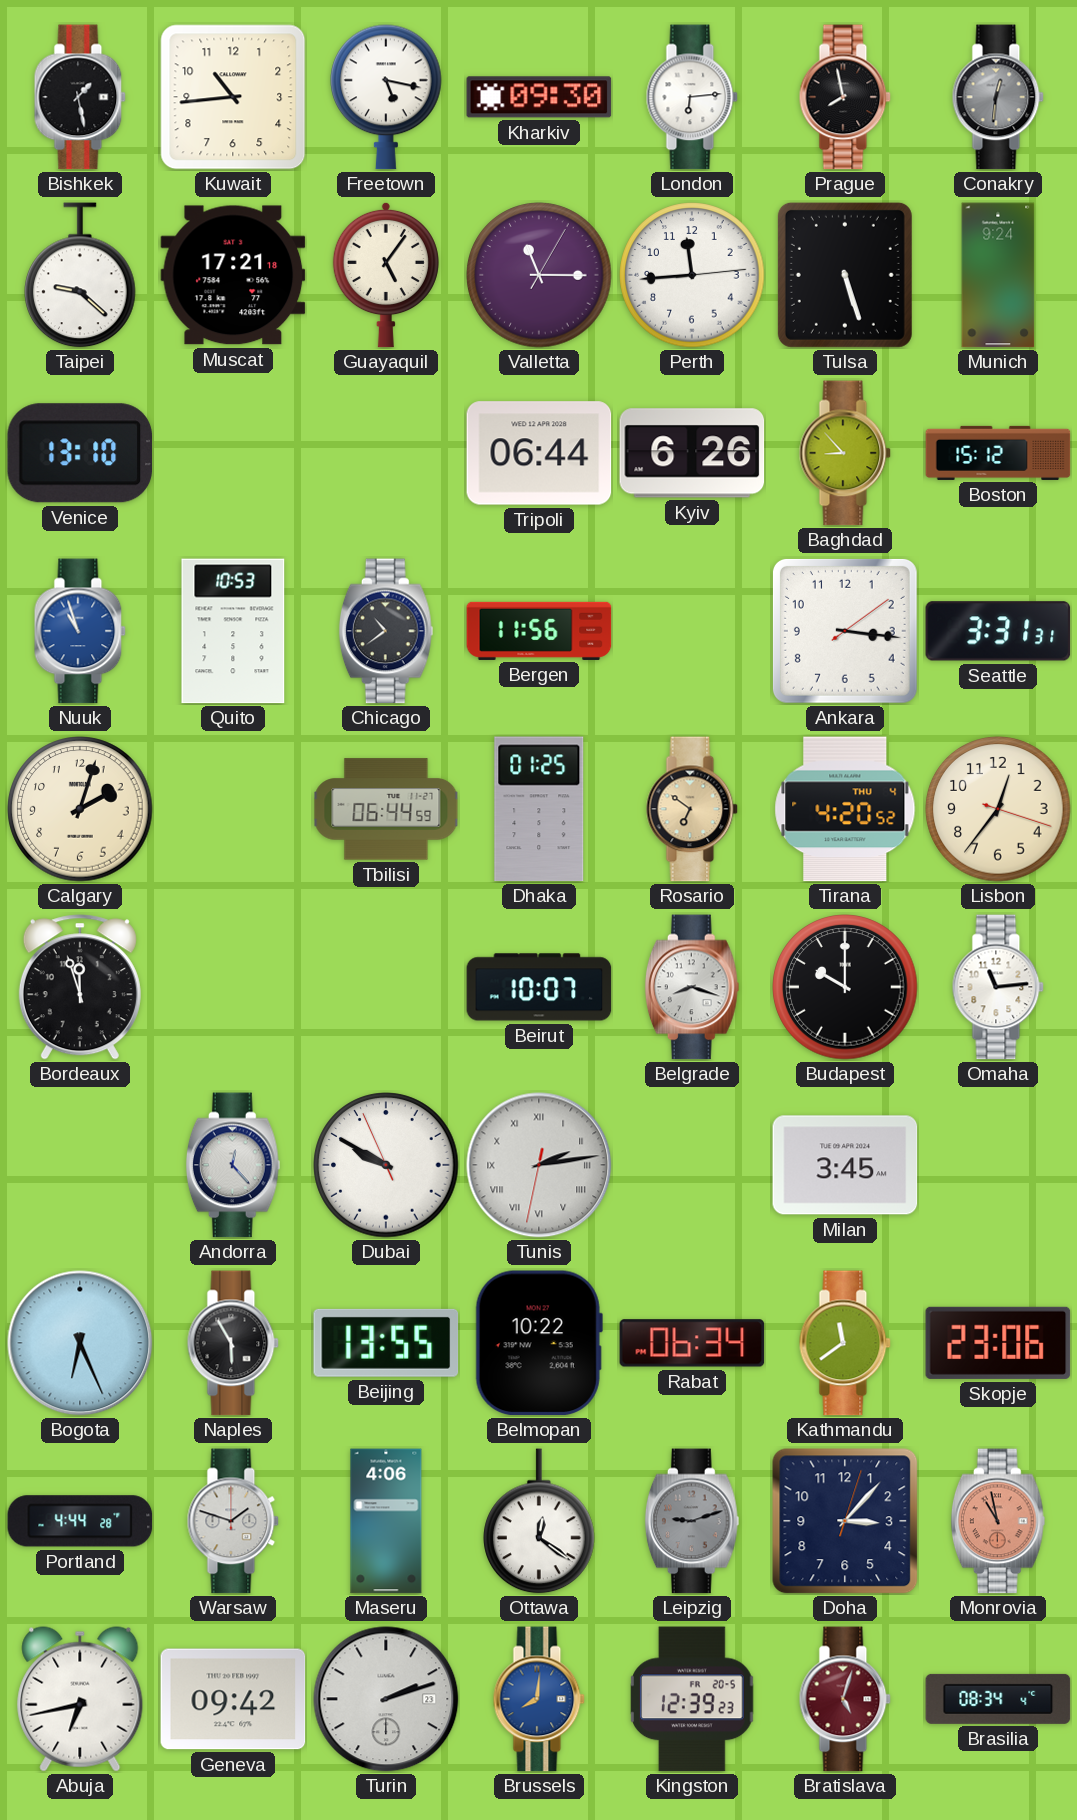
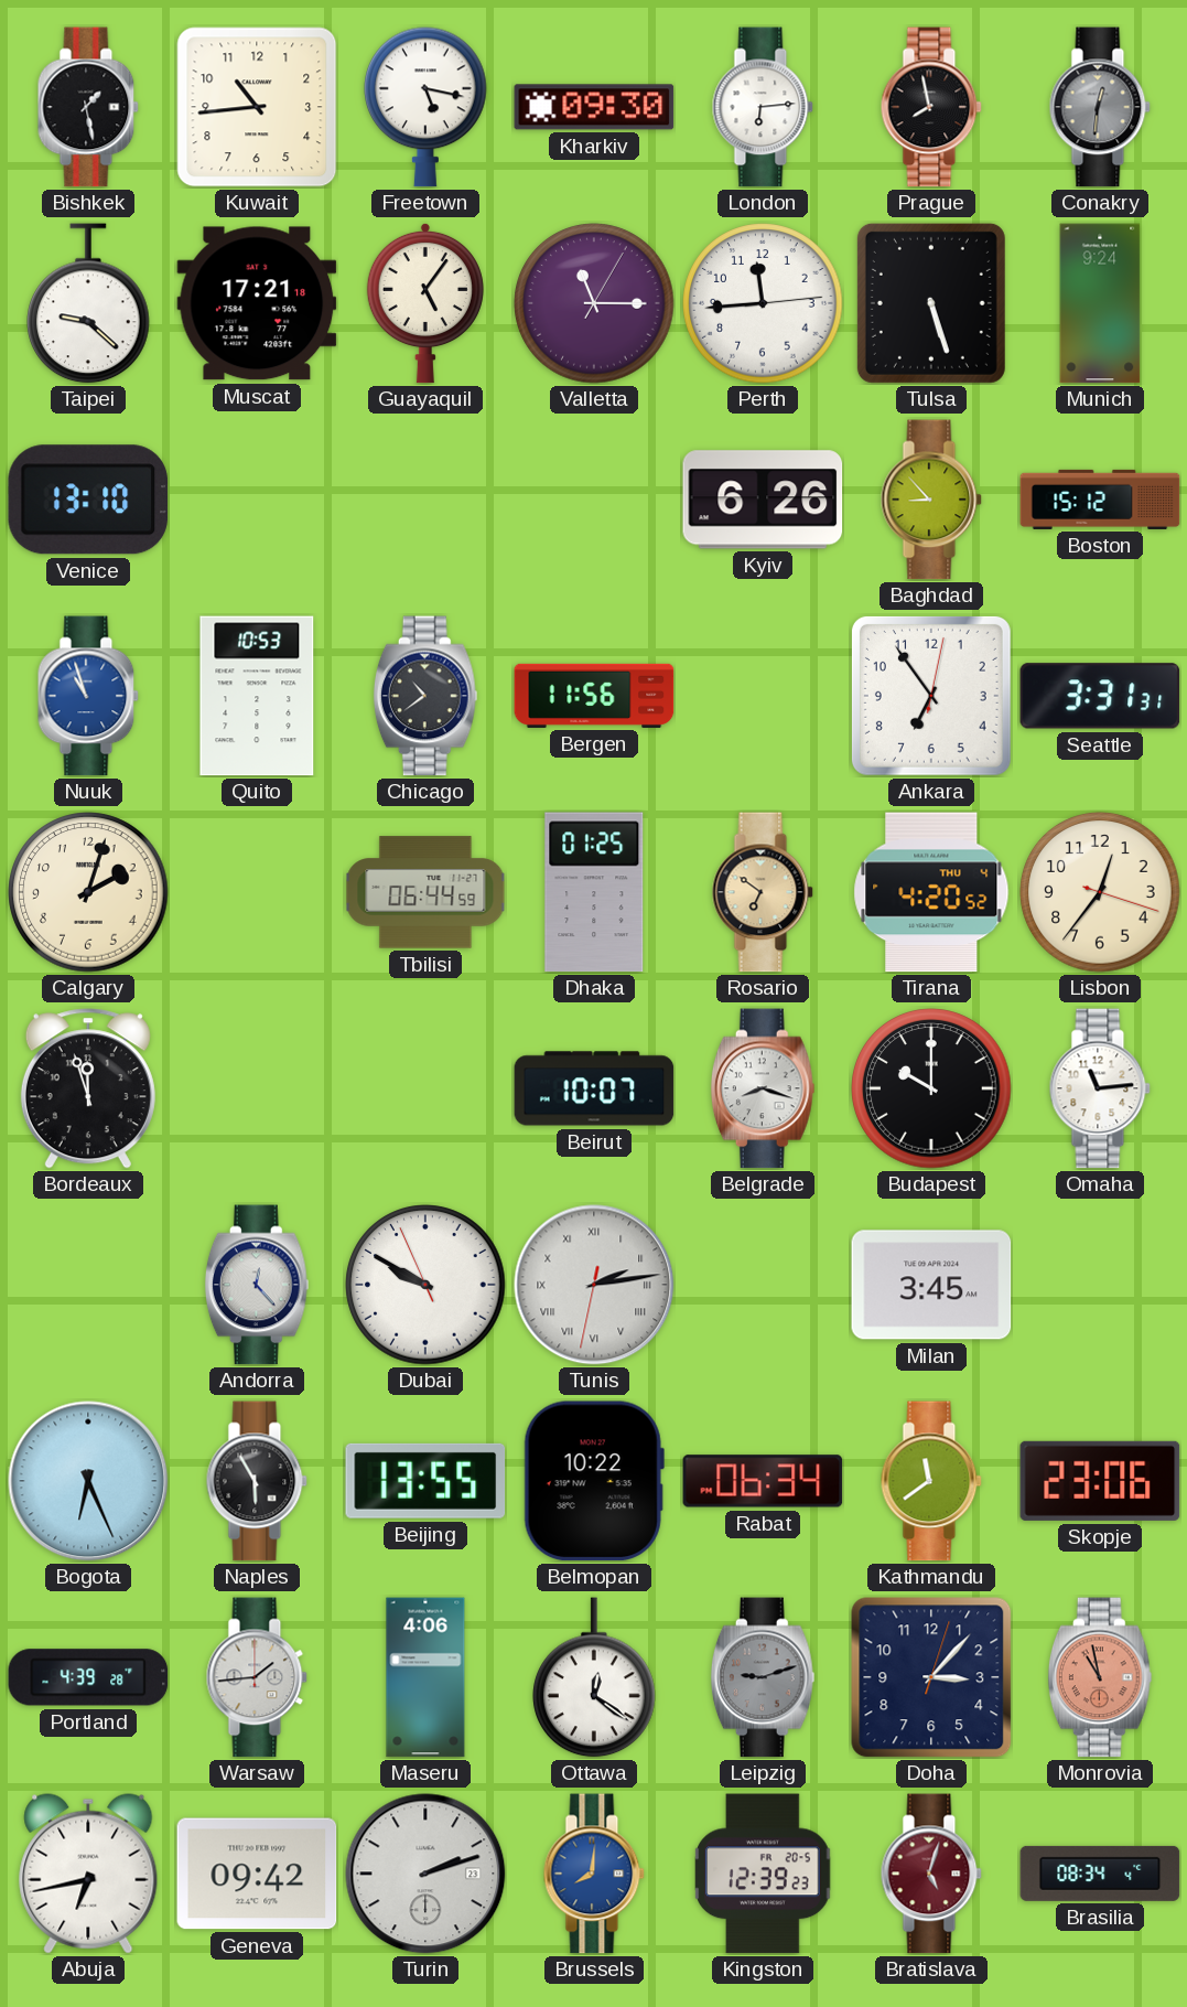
Tripoli: 06:44 -> none
Ankara: 3:16 -> 6:54
Portland: 4:44 -> 4:39
Warsaw: 1:48 -> 1:44
